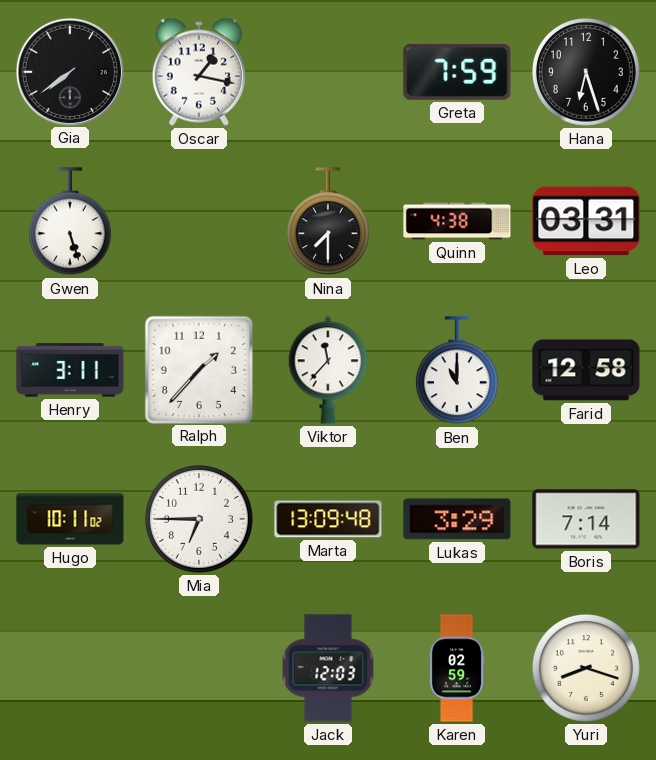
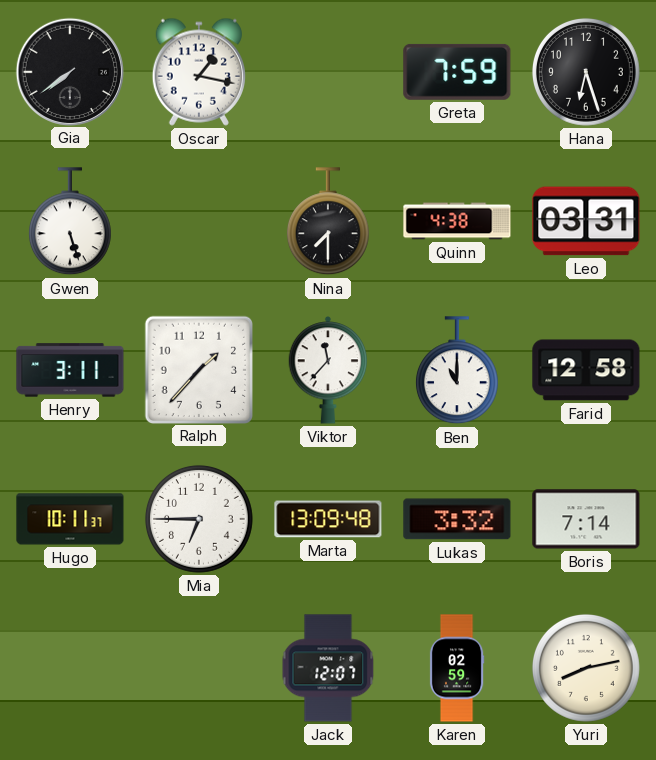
Hugo: 10:11:02 -> 10:11:37
Lukas: 3:29 -> 3:32
Jack: 12:03 -> 12:07
Yuri: 8:18 -> 8:13
